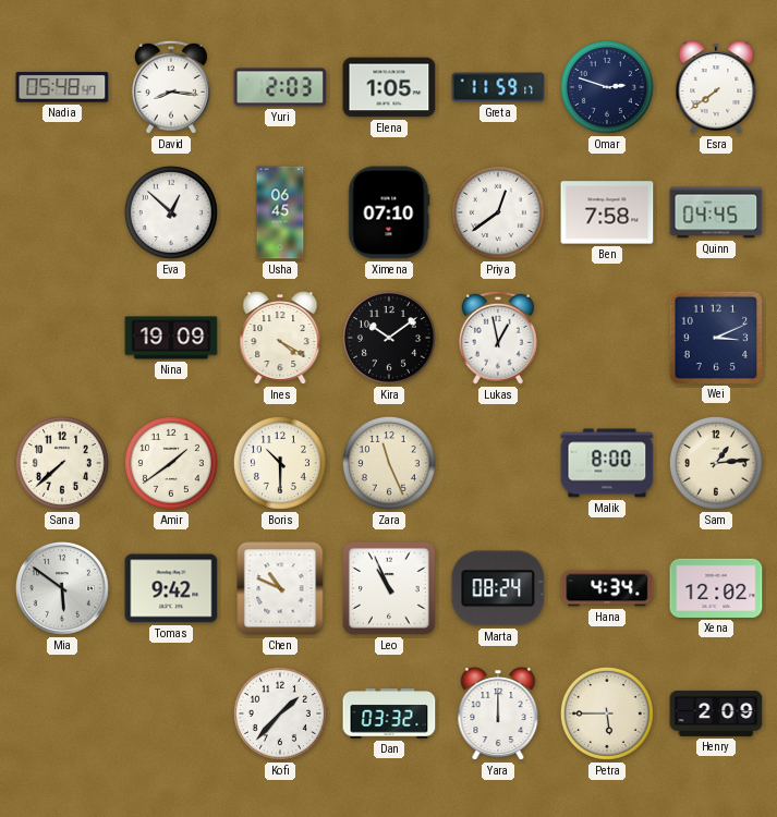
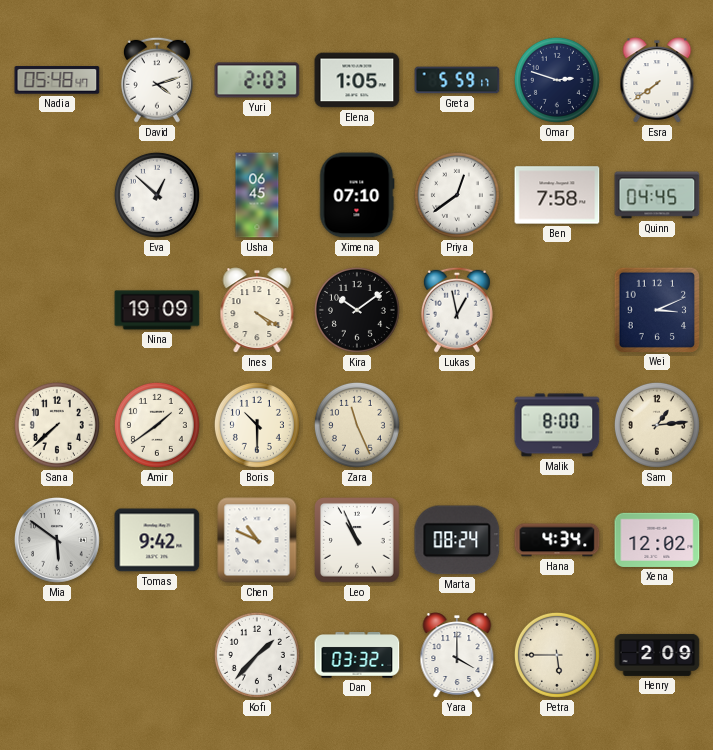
David: 8:16 -> 4:12
Greta: 11:59 -> 5:59
Yara: 12:00 -> 4:00
